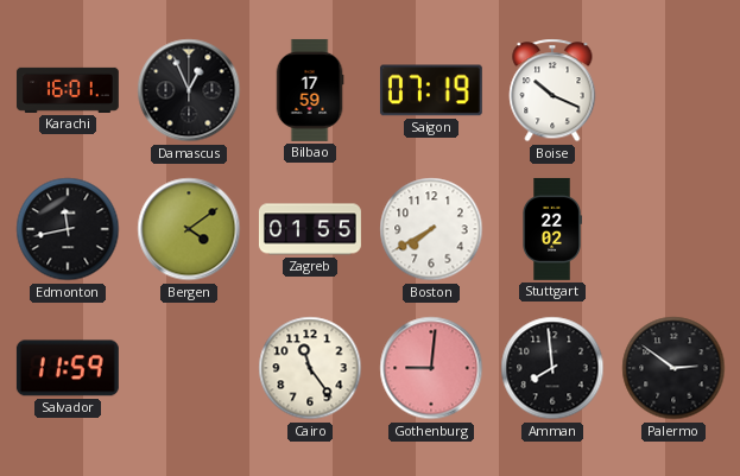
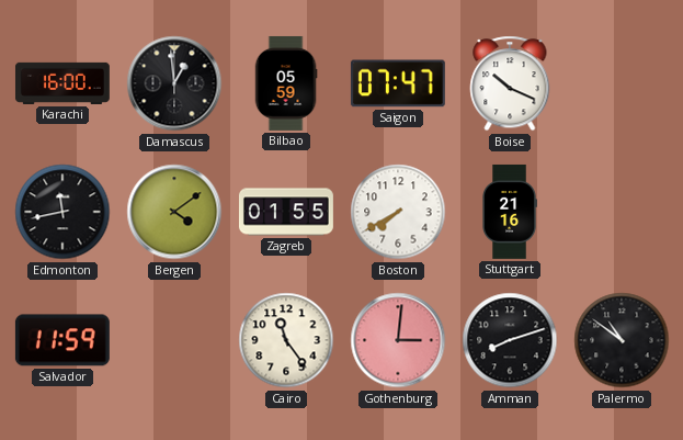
Karachi: 16:01 -> 16:00
Damascus: 12:56 -> 12:59
Bilbao: 17:59 -> 05:59
Saigon: 07:19 -> 07:47
Stuttgart: 22:02 -> 21:16
Gothenburg: 9:01 -> 3:01
Amman: 7:59 -> 8:12
Palermo: 2:51 -> 10:51
